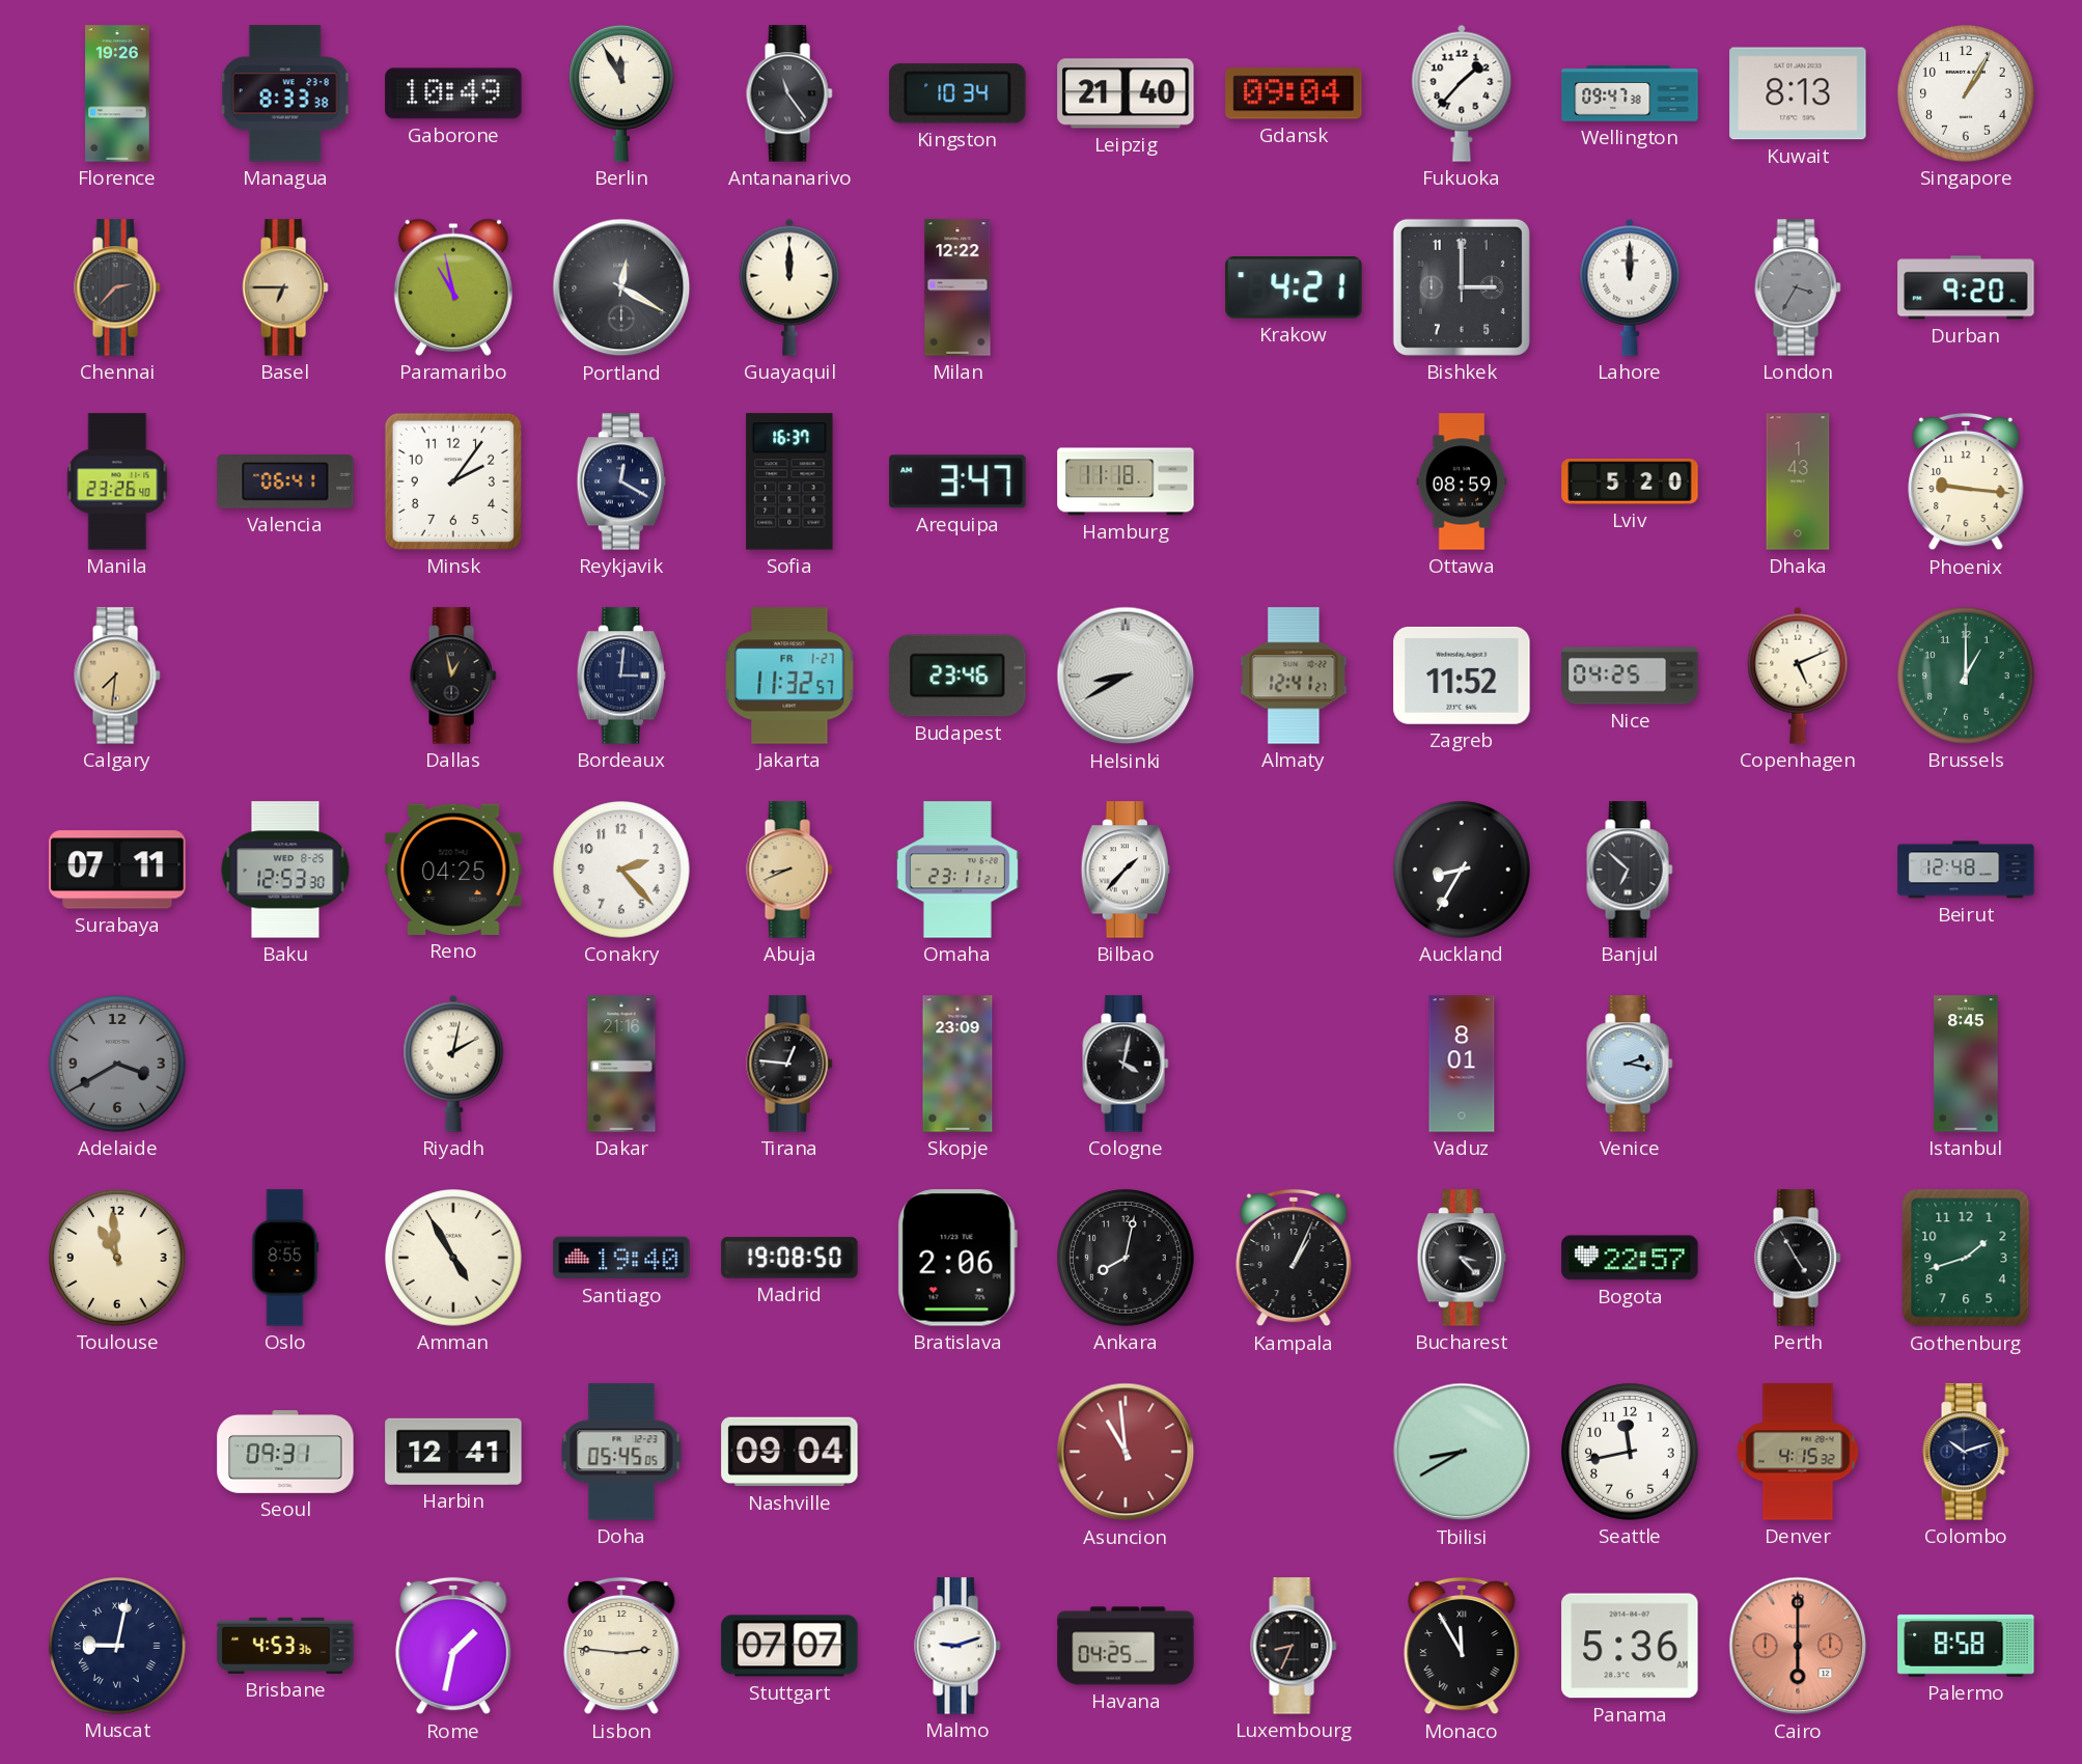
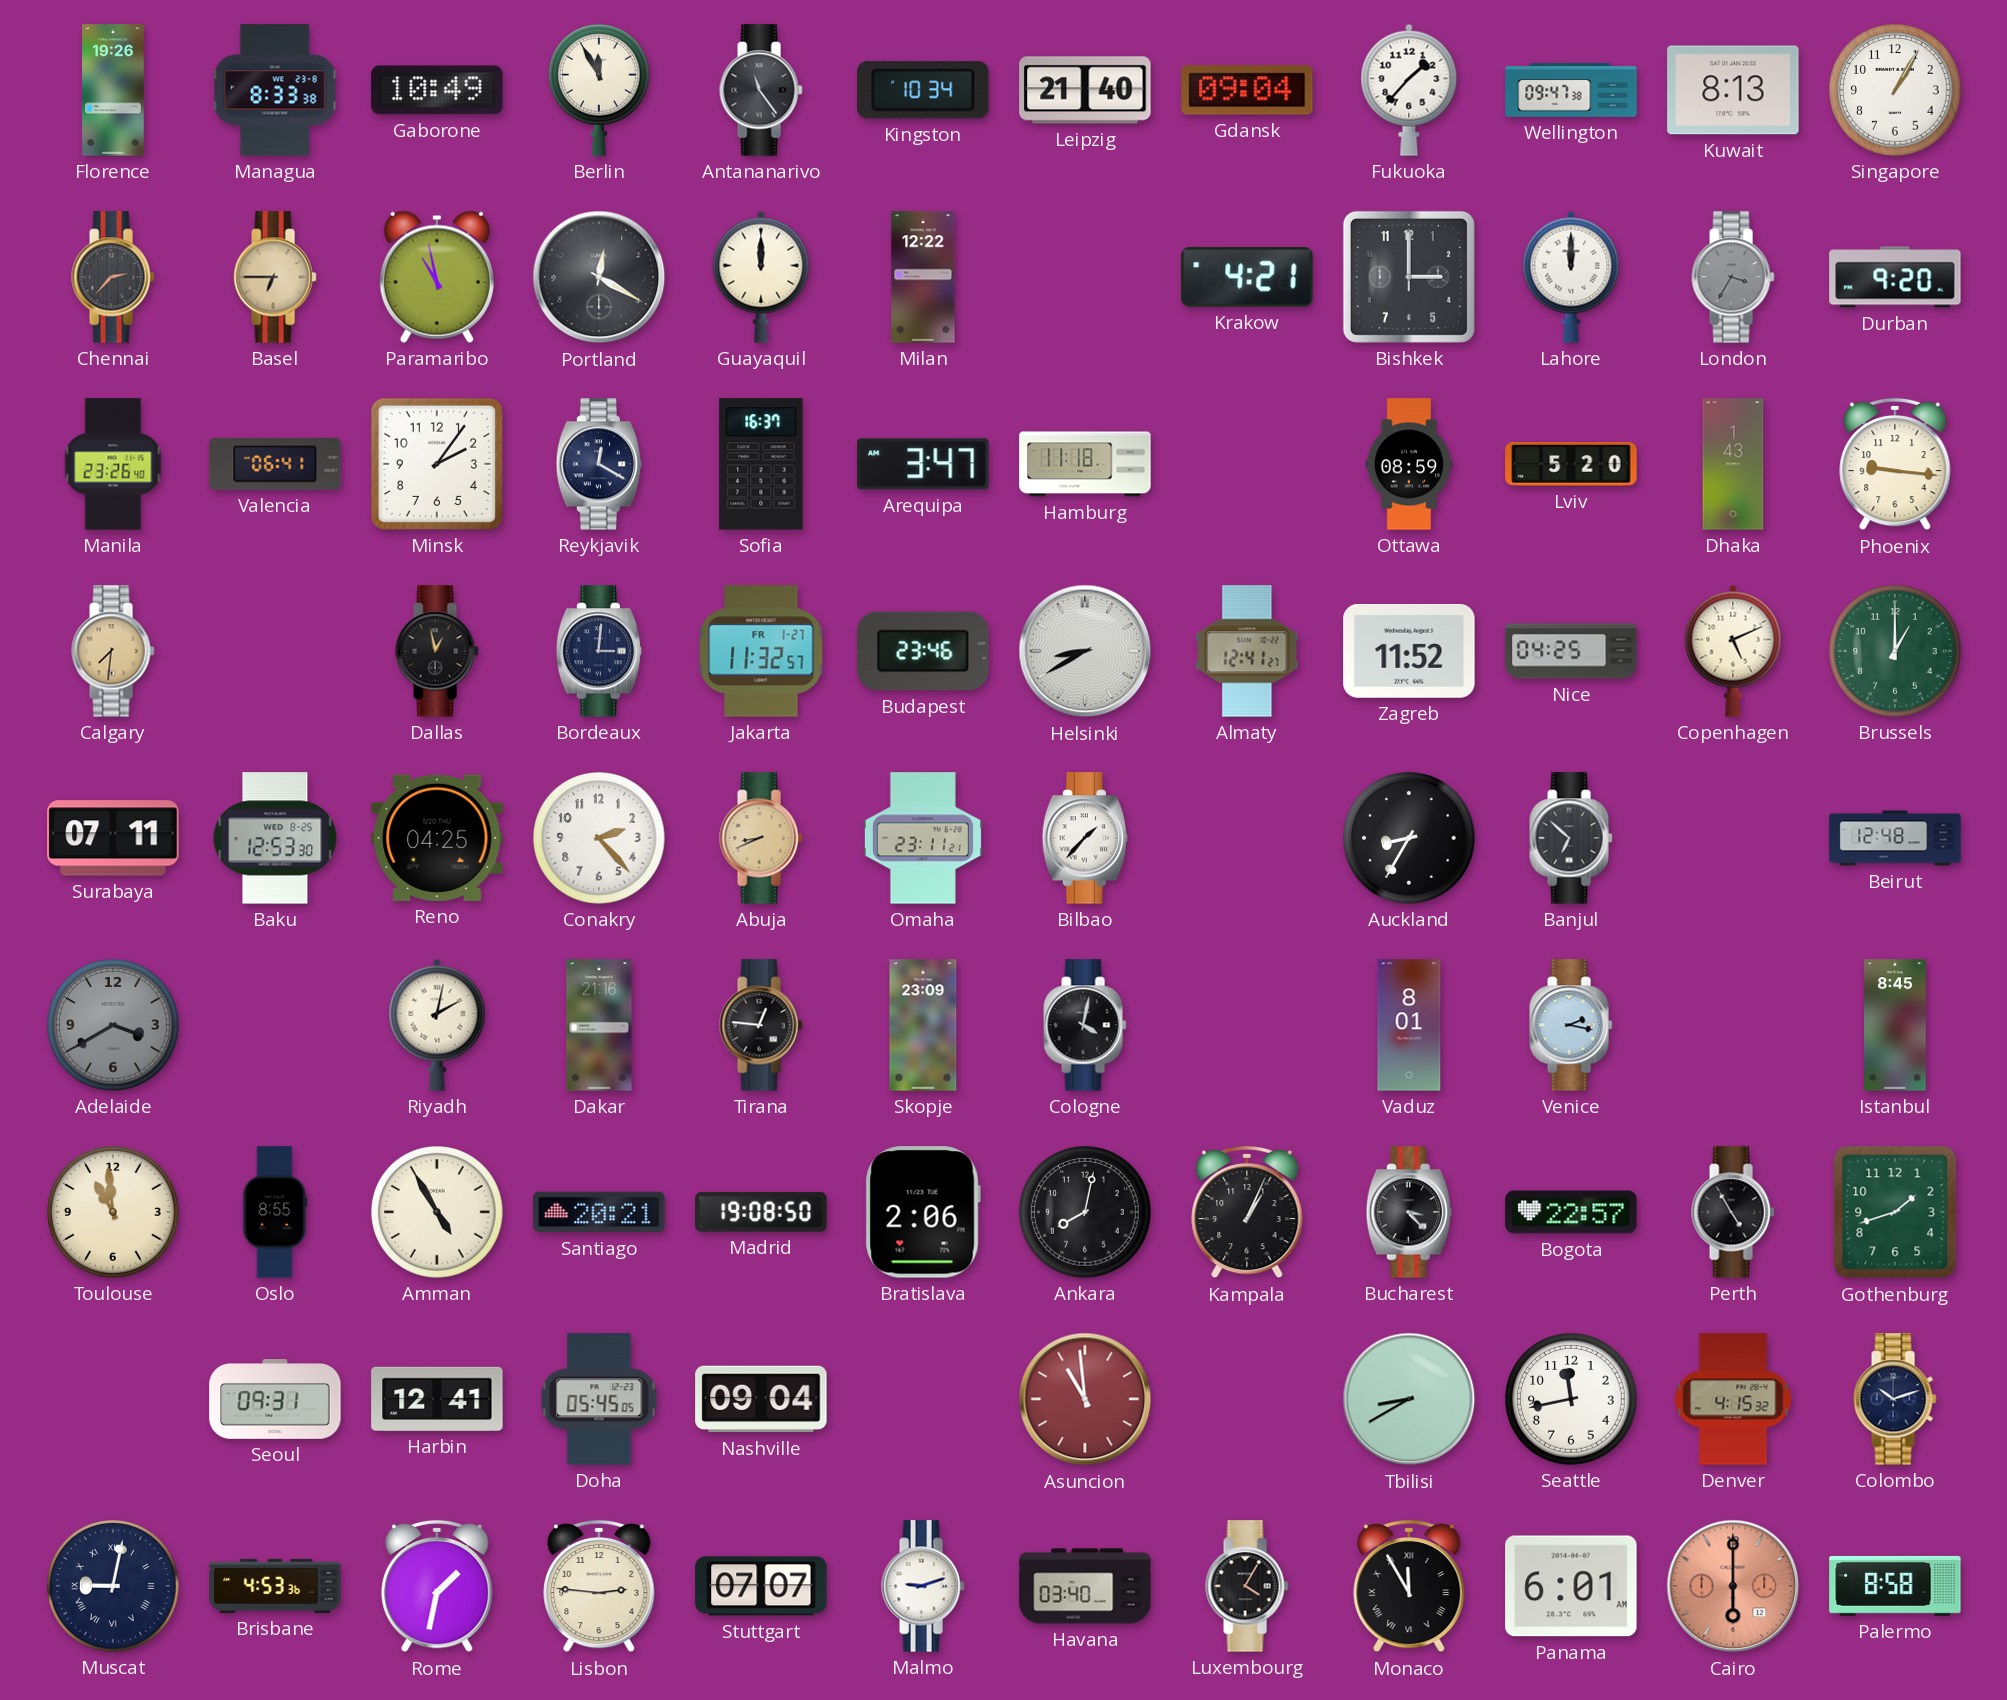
Santiago: 19:40 -> 20:21
Havana: 04:25 -> 03:40
Luxembourg: 8:34 -> 4:05
Panama: 5:36 -> 6:01
